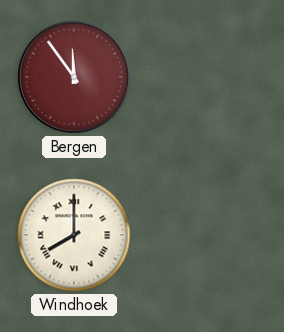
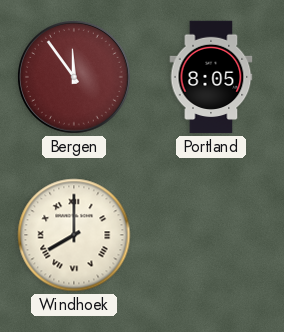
Portland: none -> 8:05
